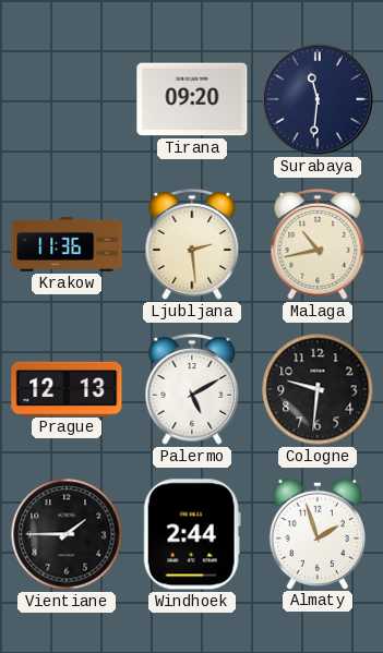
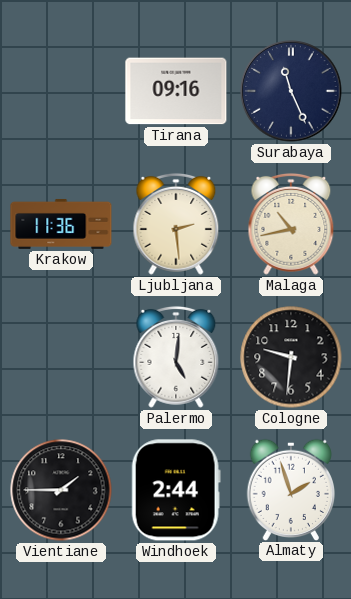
Tirana: 09:20 -> 09:16
Surabaya: 11:31 -> 11:26
Prague: 12:13 -> none
Palermo: 5:10 -> 5:01
